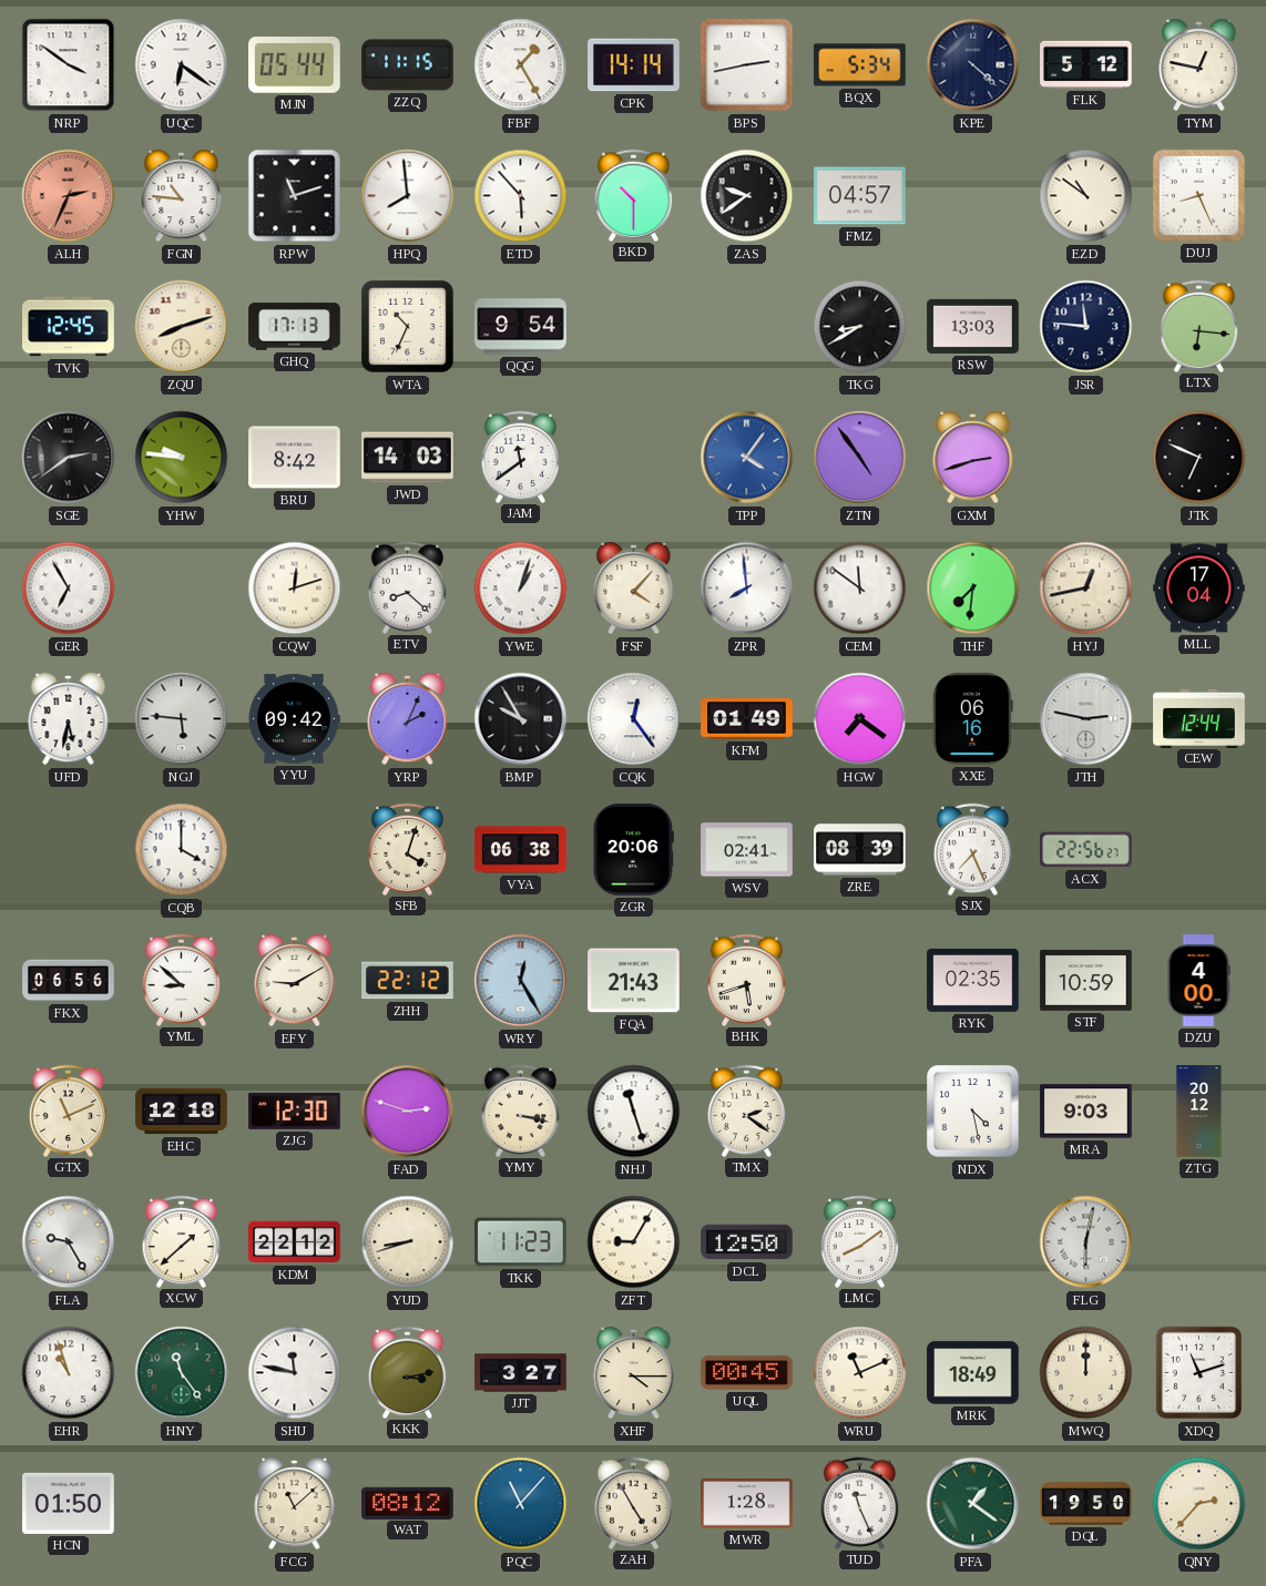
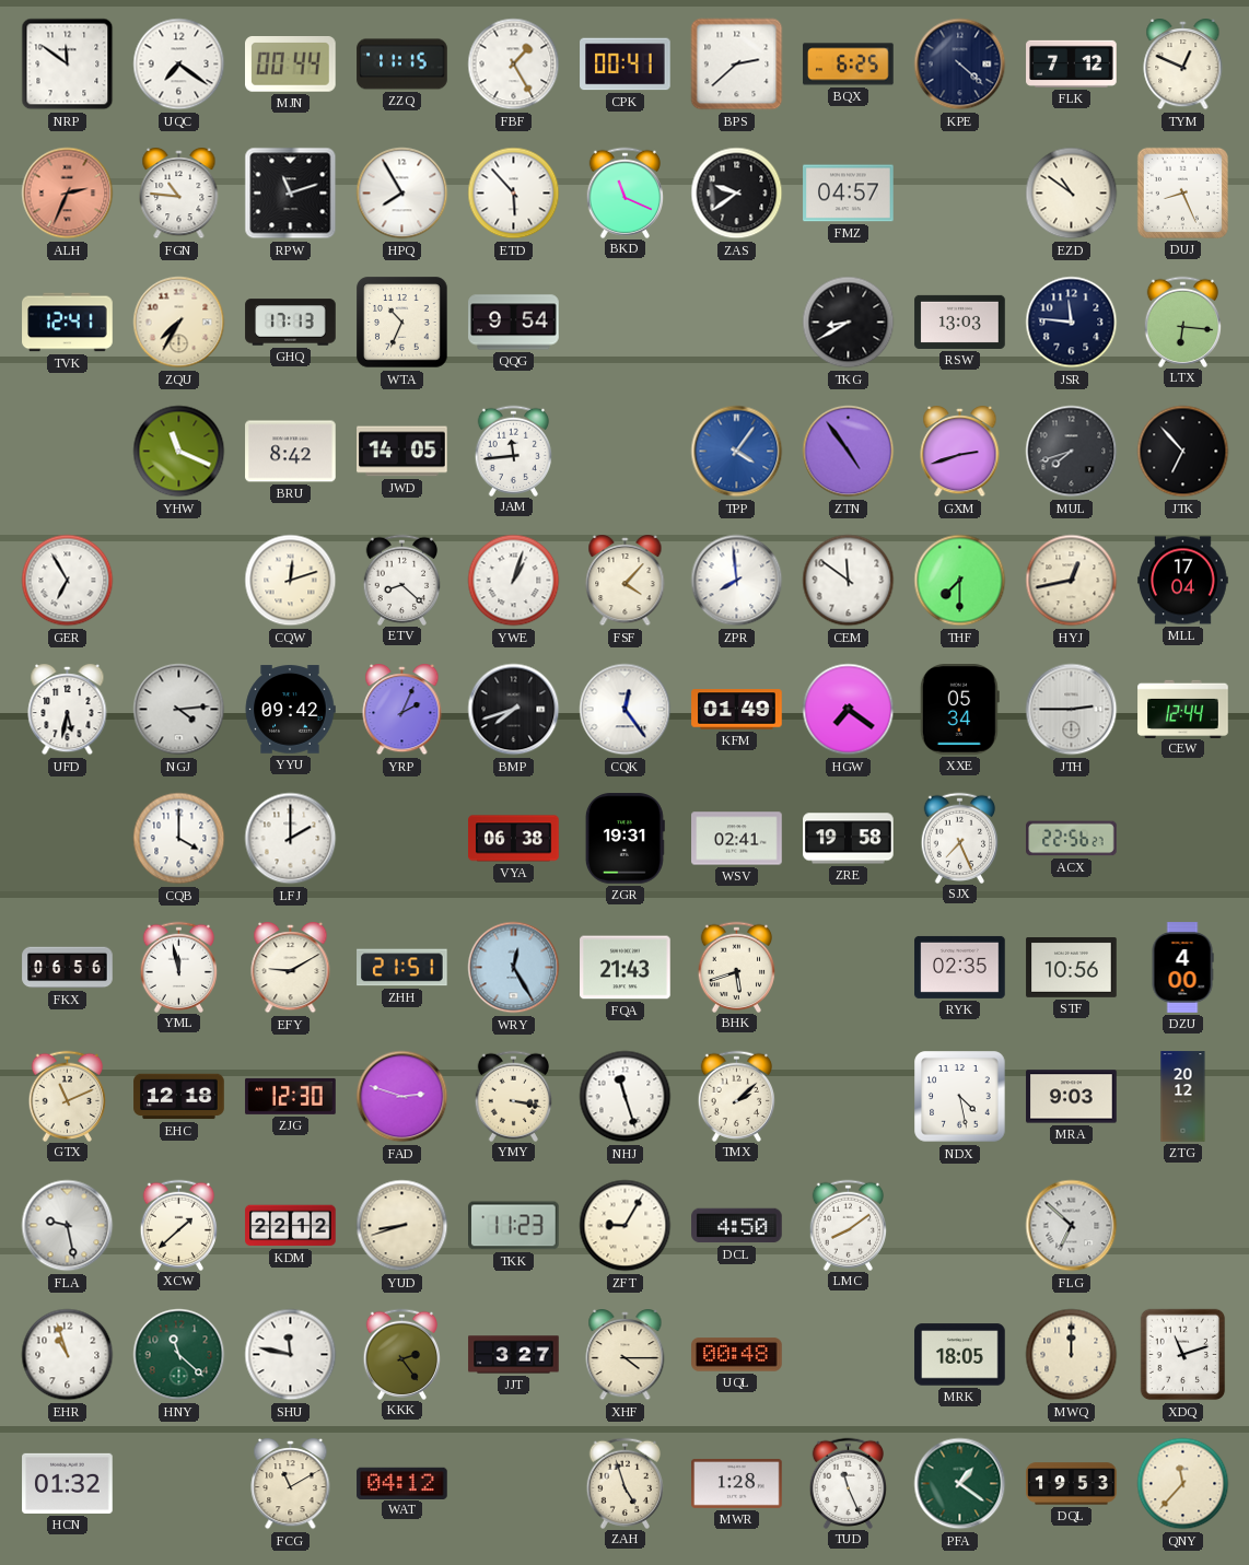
NRP: 3:51 -> 11:51
UQC: 6:21 -> 7:21
MJN: 05:44 -> 00:44
CPK: 14:14 -> 00:41
BPS: 2:43 -> 2:38
BQX: 5:34 -> 6:25
FLK: 5:12 -> 7:12
TYM: 12:47 -> 12:49
HPQ: 7:59 -> 7:55
BKD: 10:30 -> 11:19
TVK: 12:45 -> 12:41
ZQU: 8:12 -> 7:35
SGE: 2:39 -> none
YHW: 9:46 -> 11:19
JWD: 14:03 -> 14:05
JAM: 11:39 -> 11:44
MUL: none -> 7:42
JTK: 6:49 -> 6:53
THF: 7:31 -> 7:30
NGJ: 5:46 -> 4:14
BMP: 9:55 -> 7:42
XXE: 06:16 -> 05:34
JTH: 2:47 -> 2:45
LFJ: none -> 2:00
SFB: 4:03 -> none
ZGR: 20:06 -> 19:31
ZRE: 08:39 -> 19:58
YML: 8:52 -> 11:58
ZHH: 22:12 -> 21:51
STF: 10:59 -> 10:56
TMX: 2:21 -> 2:08
FLA: 9:25 -> 9:28
DCL: 12:50 -> 4:50
FLG: 6:02 -> 6:52
HNY: 11:24 -> 11:22
KKK: 3:13 -> 2:24
UQL: 00:45 -> 00:48
WRU: 11:11 -> none
MRK: 18:49 -> 18:05
HCN: 01:50 -> 01:32
FCG: 11:08 -> 11:10
WAT: 08:12 -> 04:12
PQC: 11:07 -> none
ZAH: 4:55 -> 4:57
DQL: 19:50 -> 19:53
QNY: 2:37 -> 11:37
